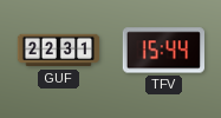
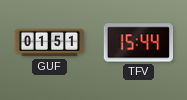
GUF: 22:31 -> 01:51
